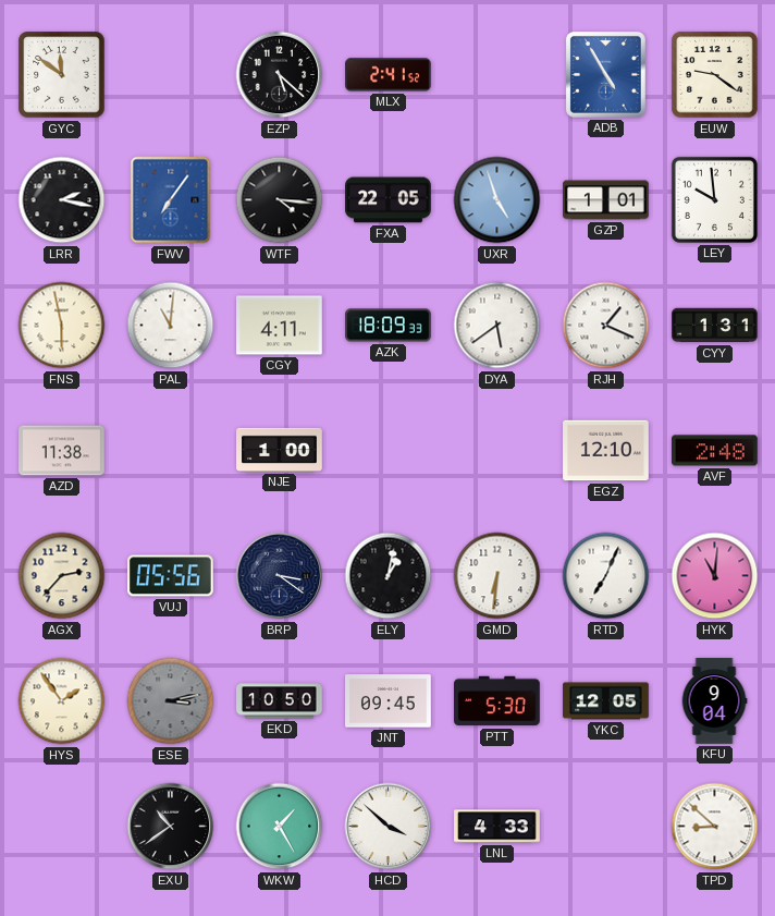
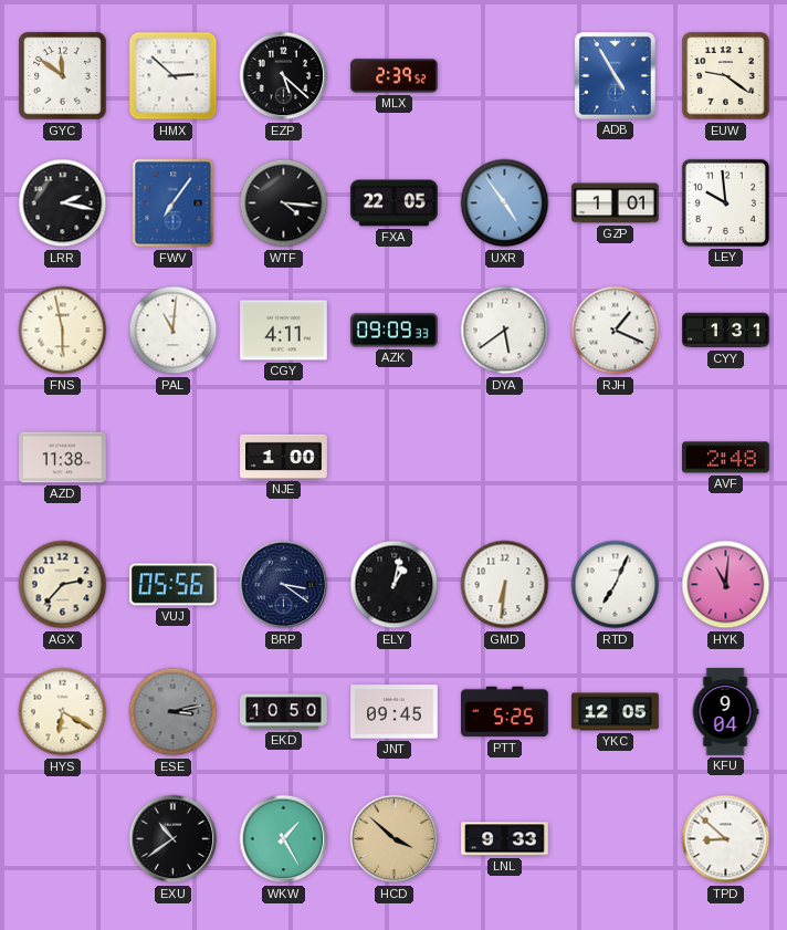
HMX: none -> 2:52
MLX: 2:41 -> 2:39
UXR: 4:57 -> 4:54
AZK: 18:09 -> 09:09
EGZ: 12:10 -> none
HYS: 1:54 -> 6:20
PTT: 5:30 -> 5:25
HCD dial: white -> champagne
LNL: 4:33 -> 9:33
